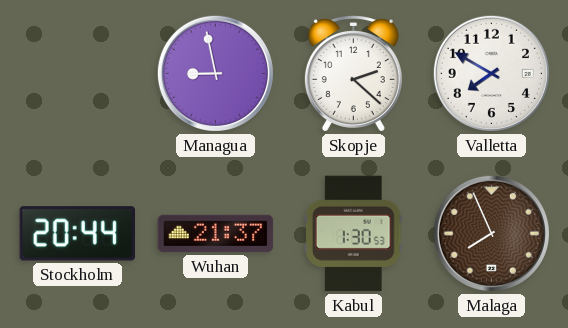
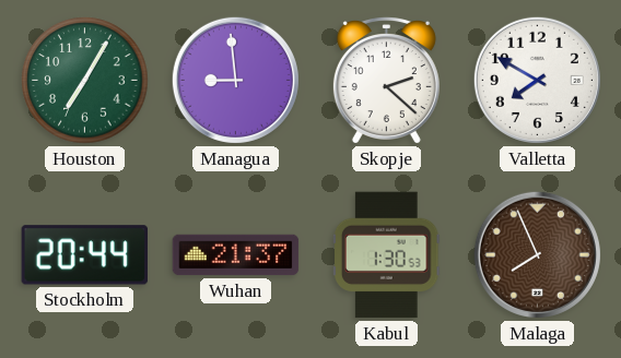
Houston: none -> 7:05
Managua: 8:58 -> 8:59
